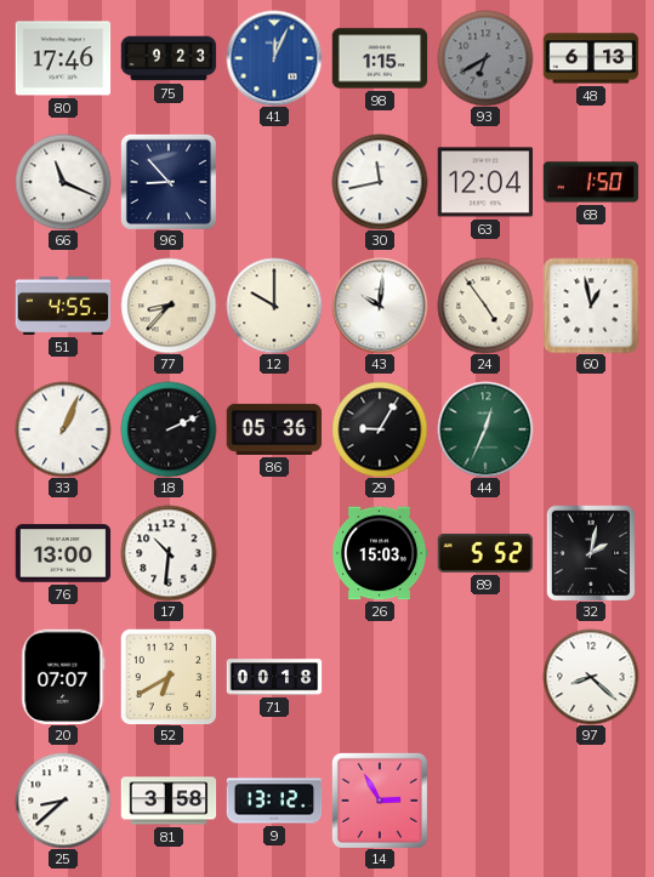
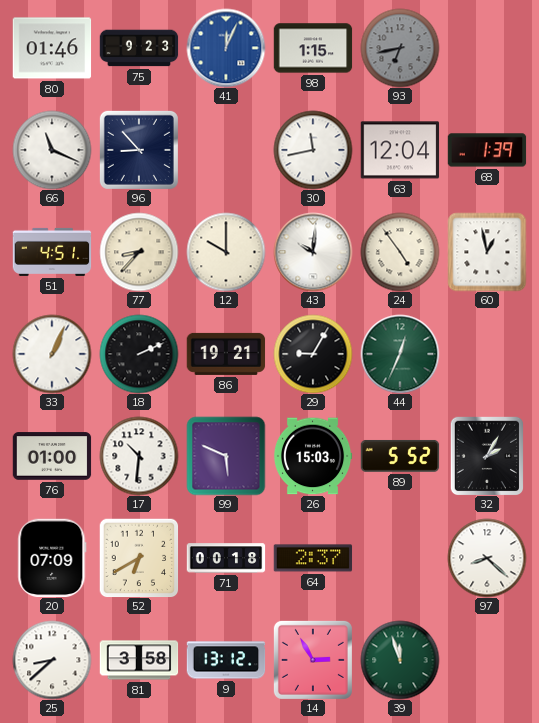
80: 17:46 -> 01:46
93: 6:40 -> 6:43
48: 6:13 -> none
68: 1:50 -> 1:39
51: 4:55 -> 4:51
86: 05:36 -> 19:21
76: 13:00 -> 01:00
99: none -> 5:49
32: 2:02 -> 2:05
20: 07:07 -> 07:09
64: none -> 2:37
39: none -> 11:57
